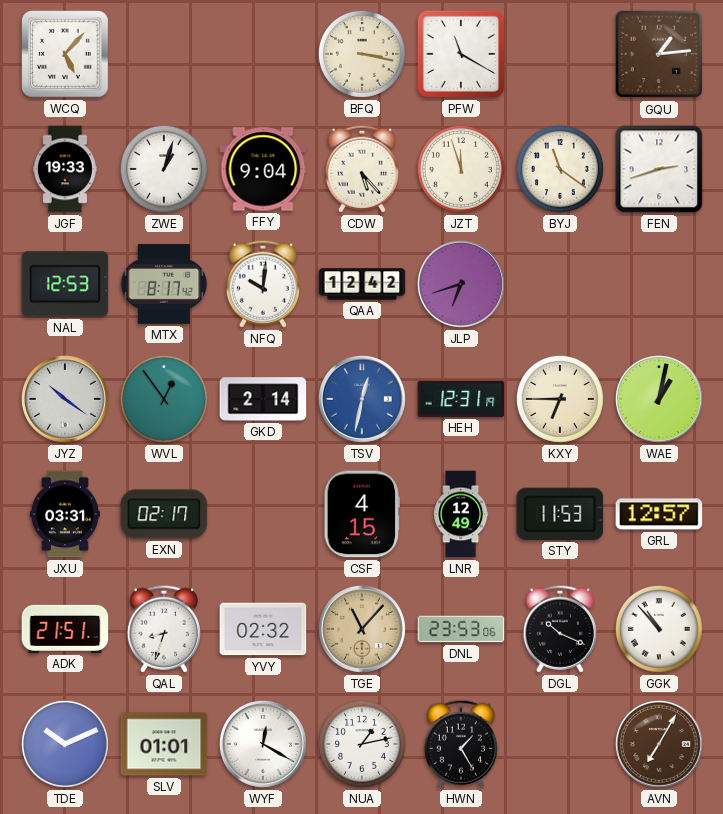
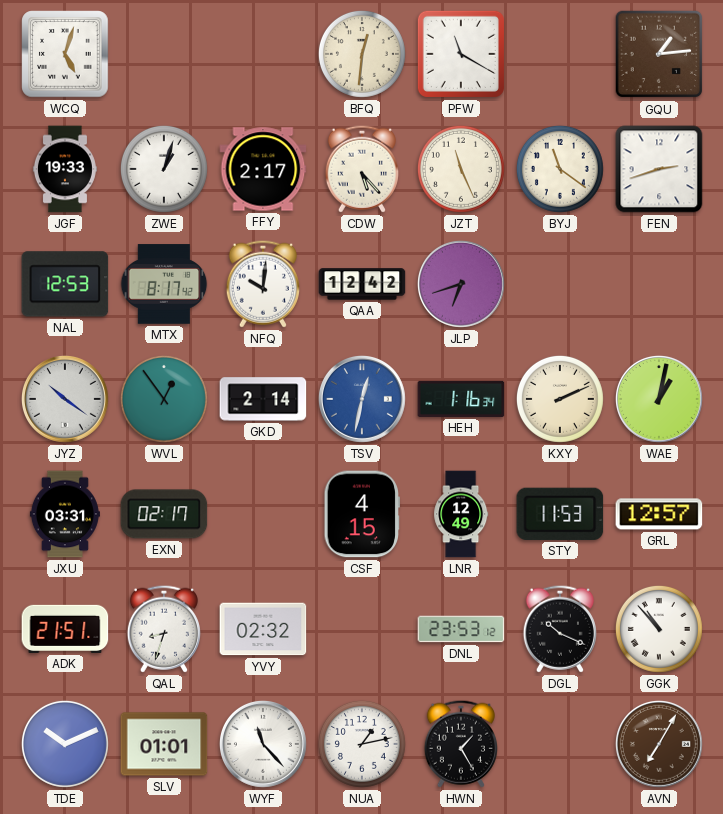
WCQ: 5:07 -> 5:03
BFQ: 3:17 -> 12:31
FFY: 9:04 -> 2:17
JZT: 11:57 -> 11:26
HEH: 12:31 -> 1:16
KXY: 6:45 -> 2:11
TGE: 11:07 -> none
DNL: 23:53:06 -> 23:53:12
WYF: 12:20 -> 11:23
